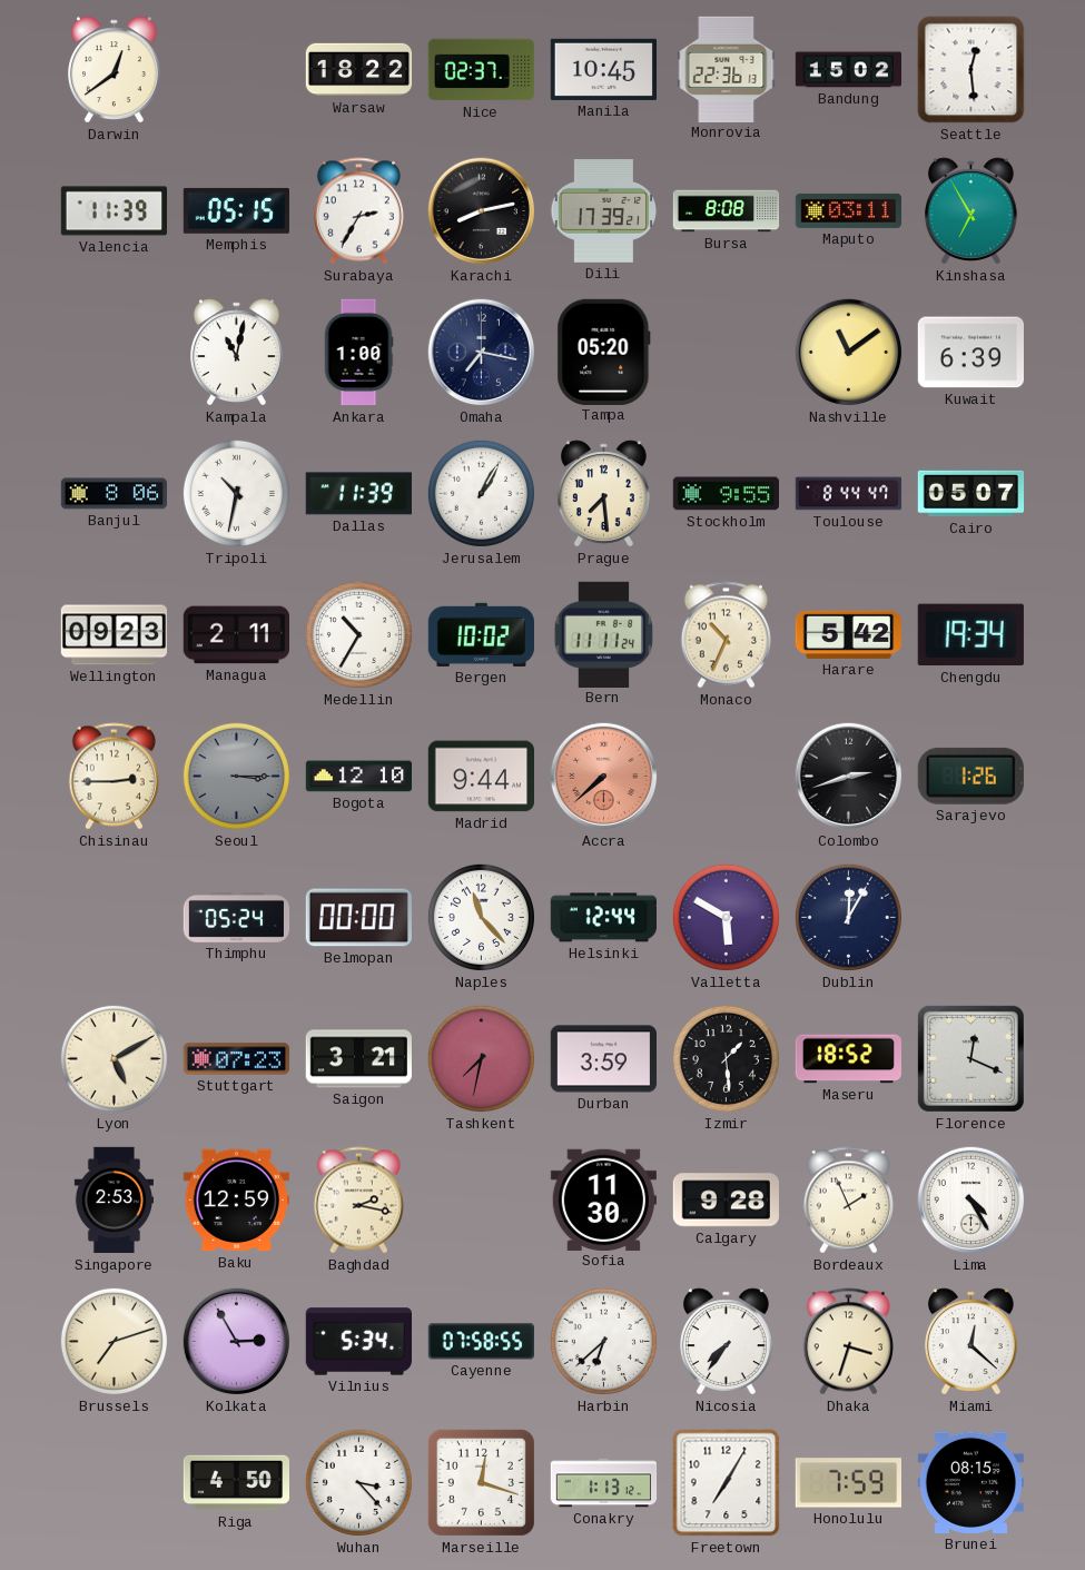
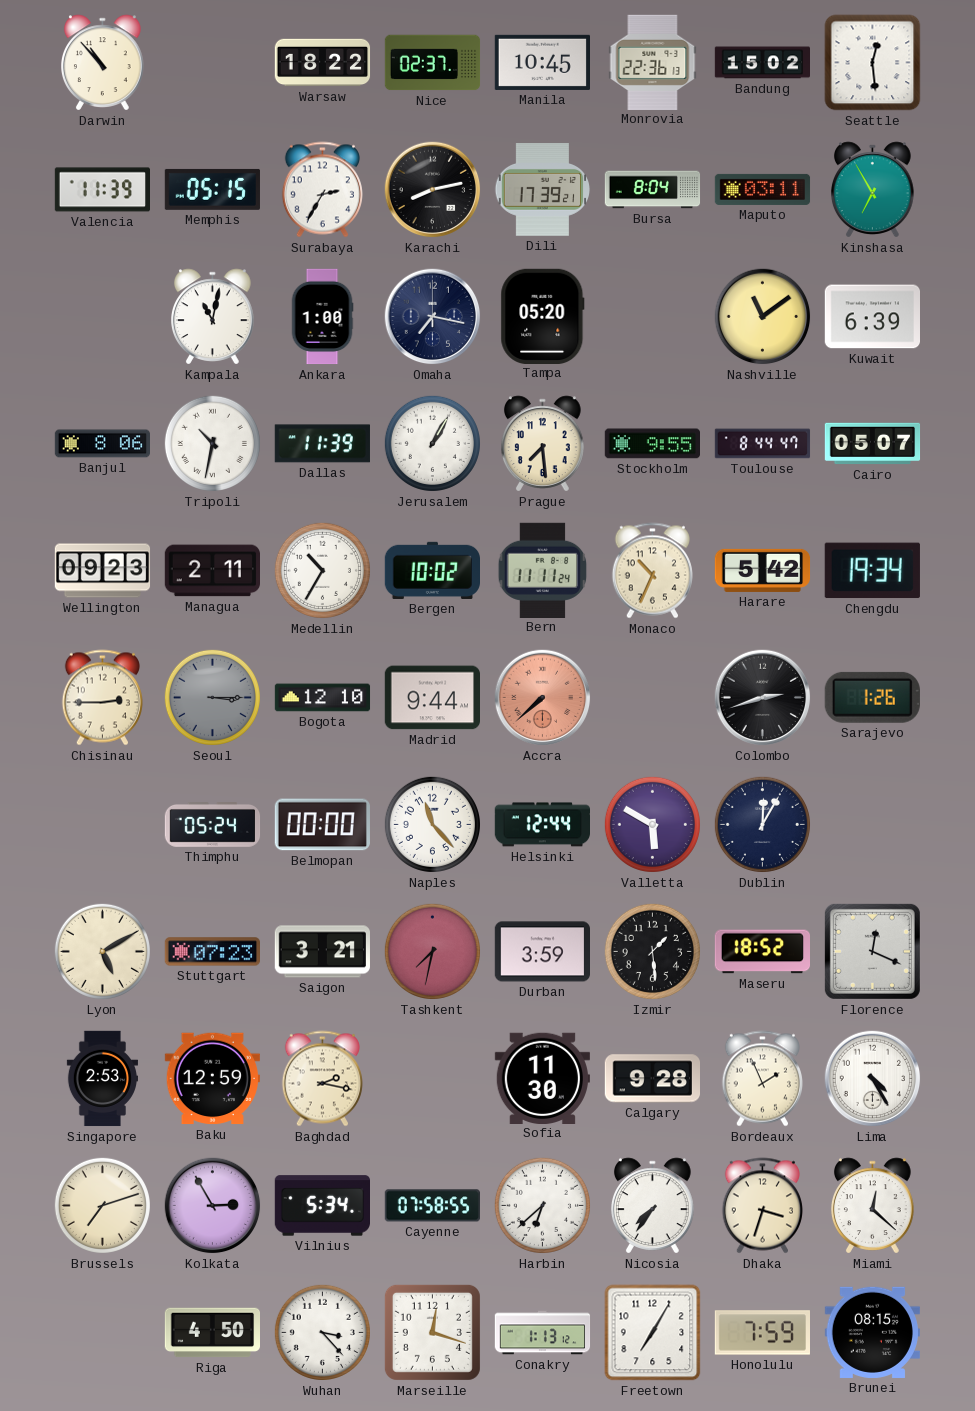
Darwin: 12:39 -> 10:53
Bursa: 8:08 -> 8:04
